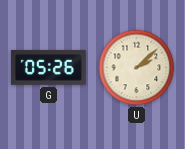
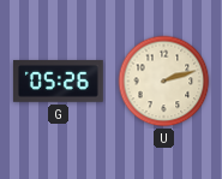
U: 2:08 -> 2:12
